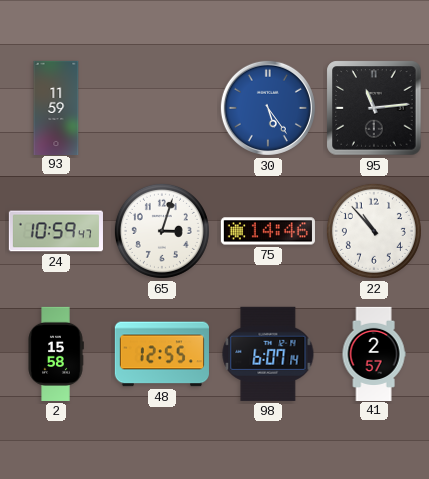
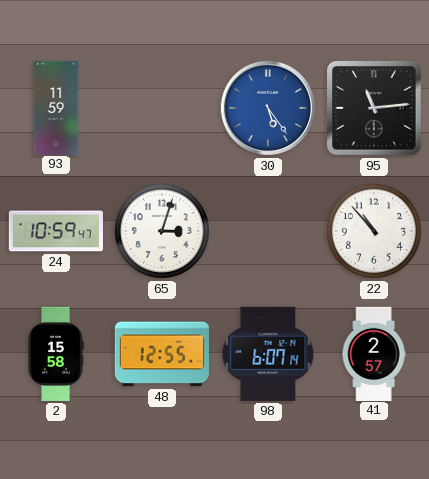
75: 14:46 -> none
